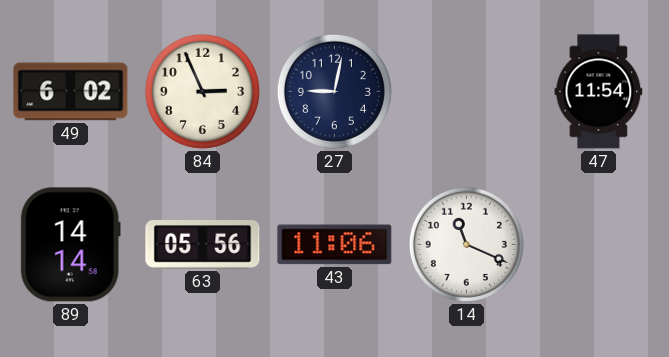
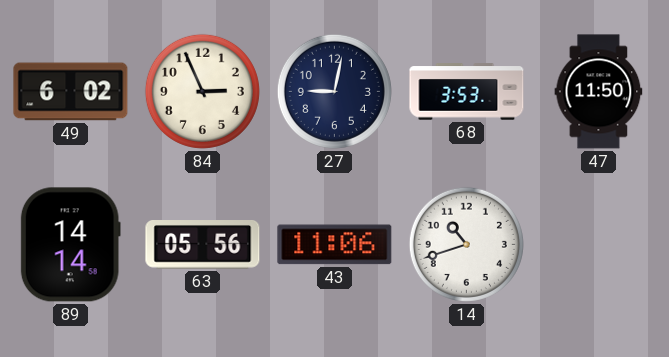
68: none -> 3:53
47: 11:54 -> 11:50
14: 11:19 -> 10:42
